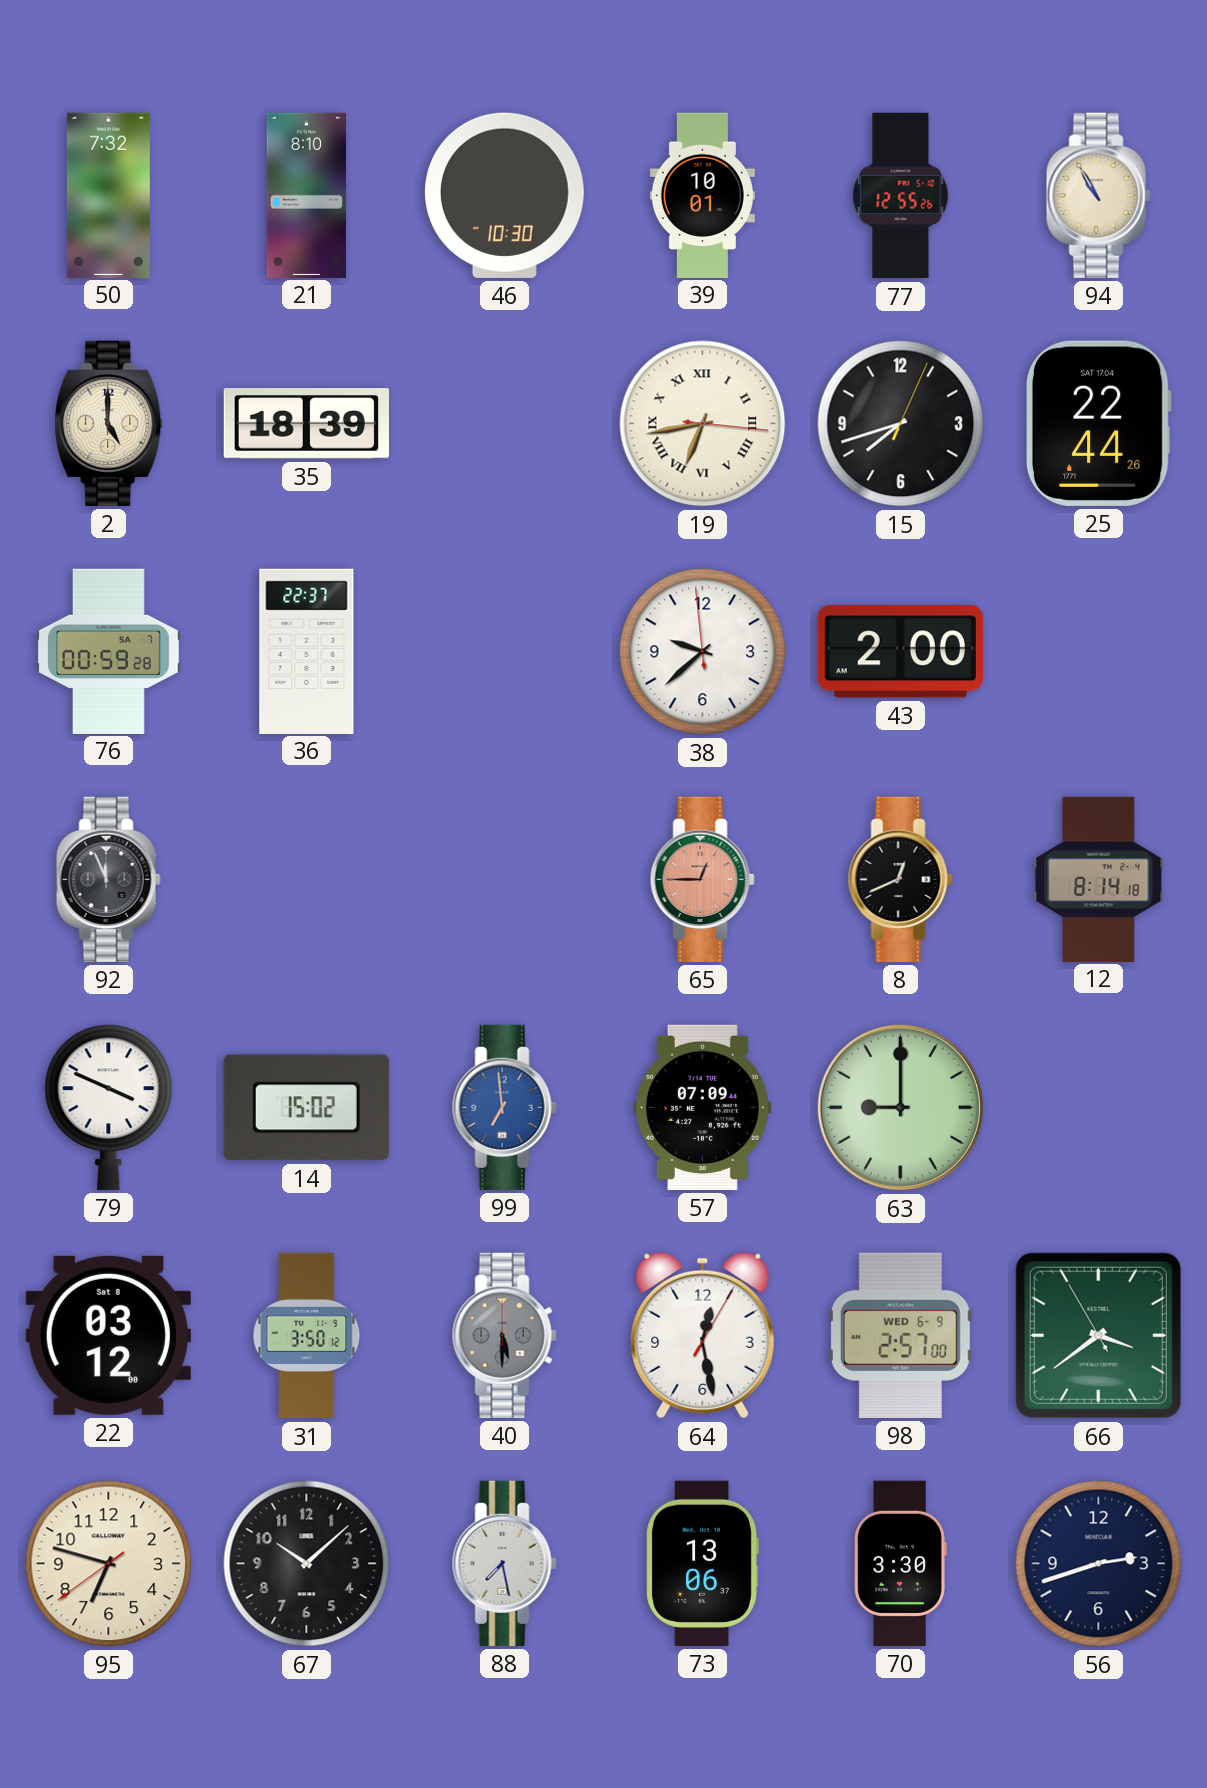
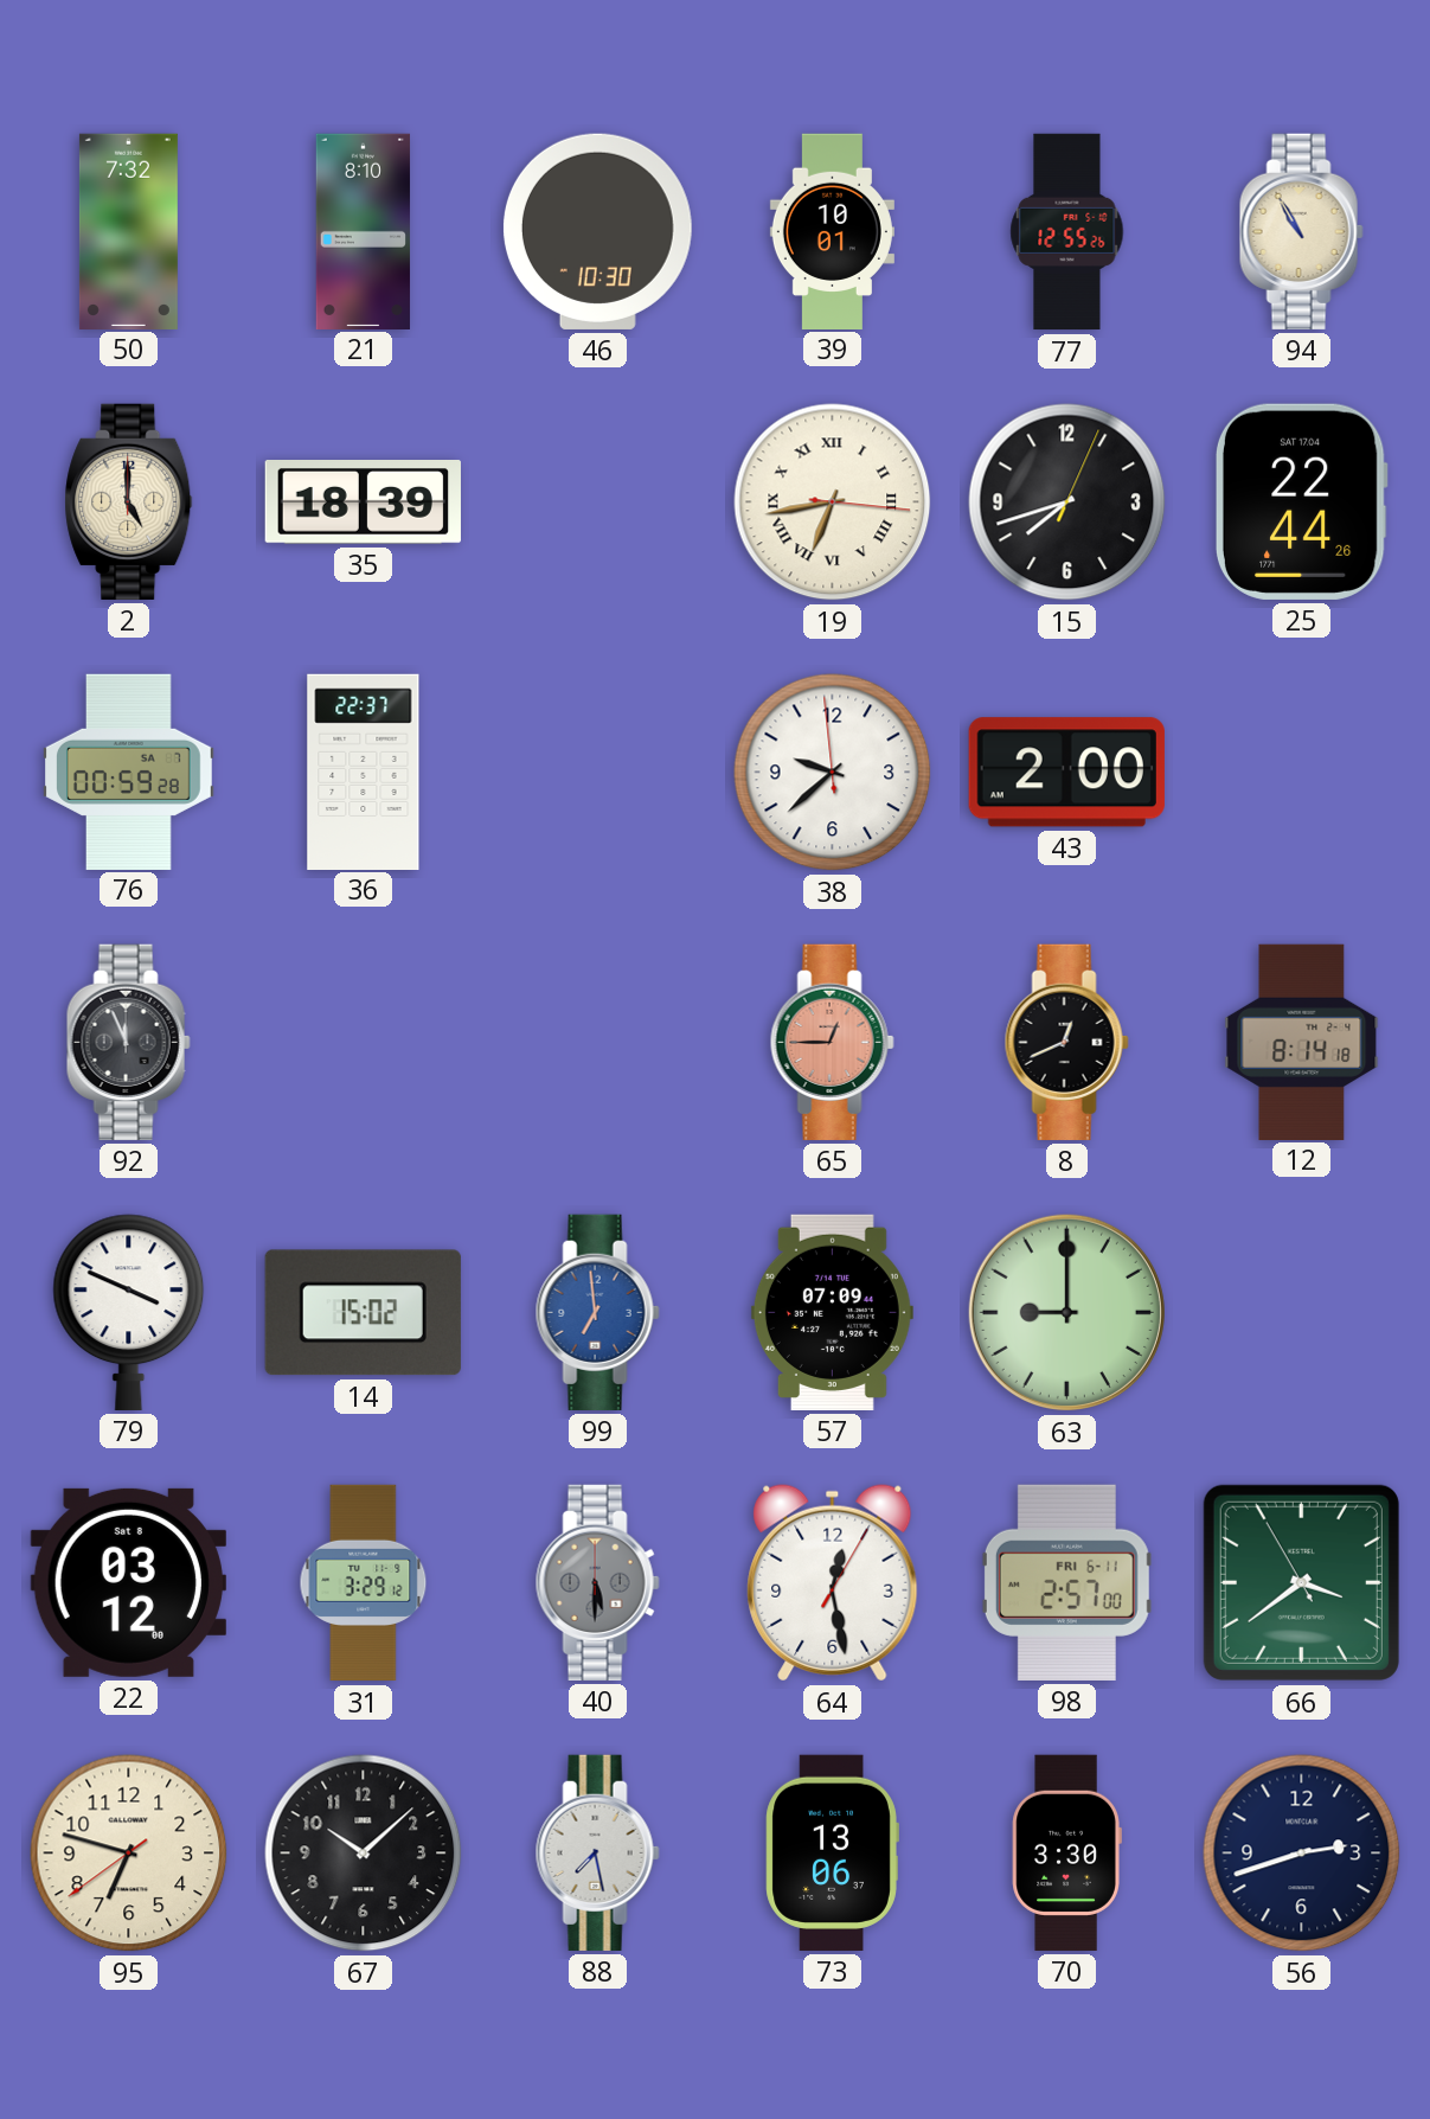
31: 3:50 -> 3:29
98 date: WED 6-9 -> FRI 6-11
